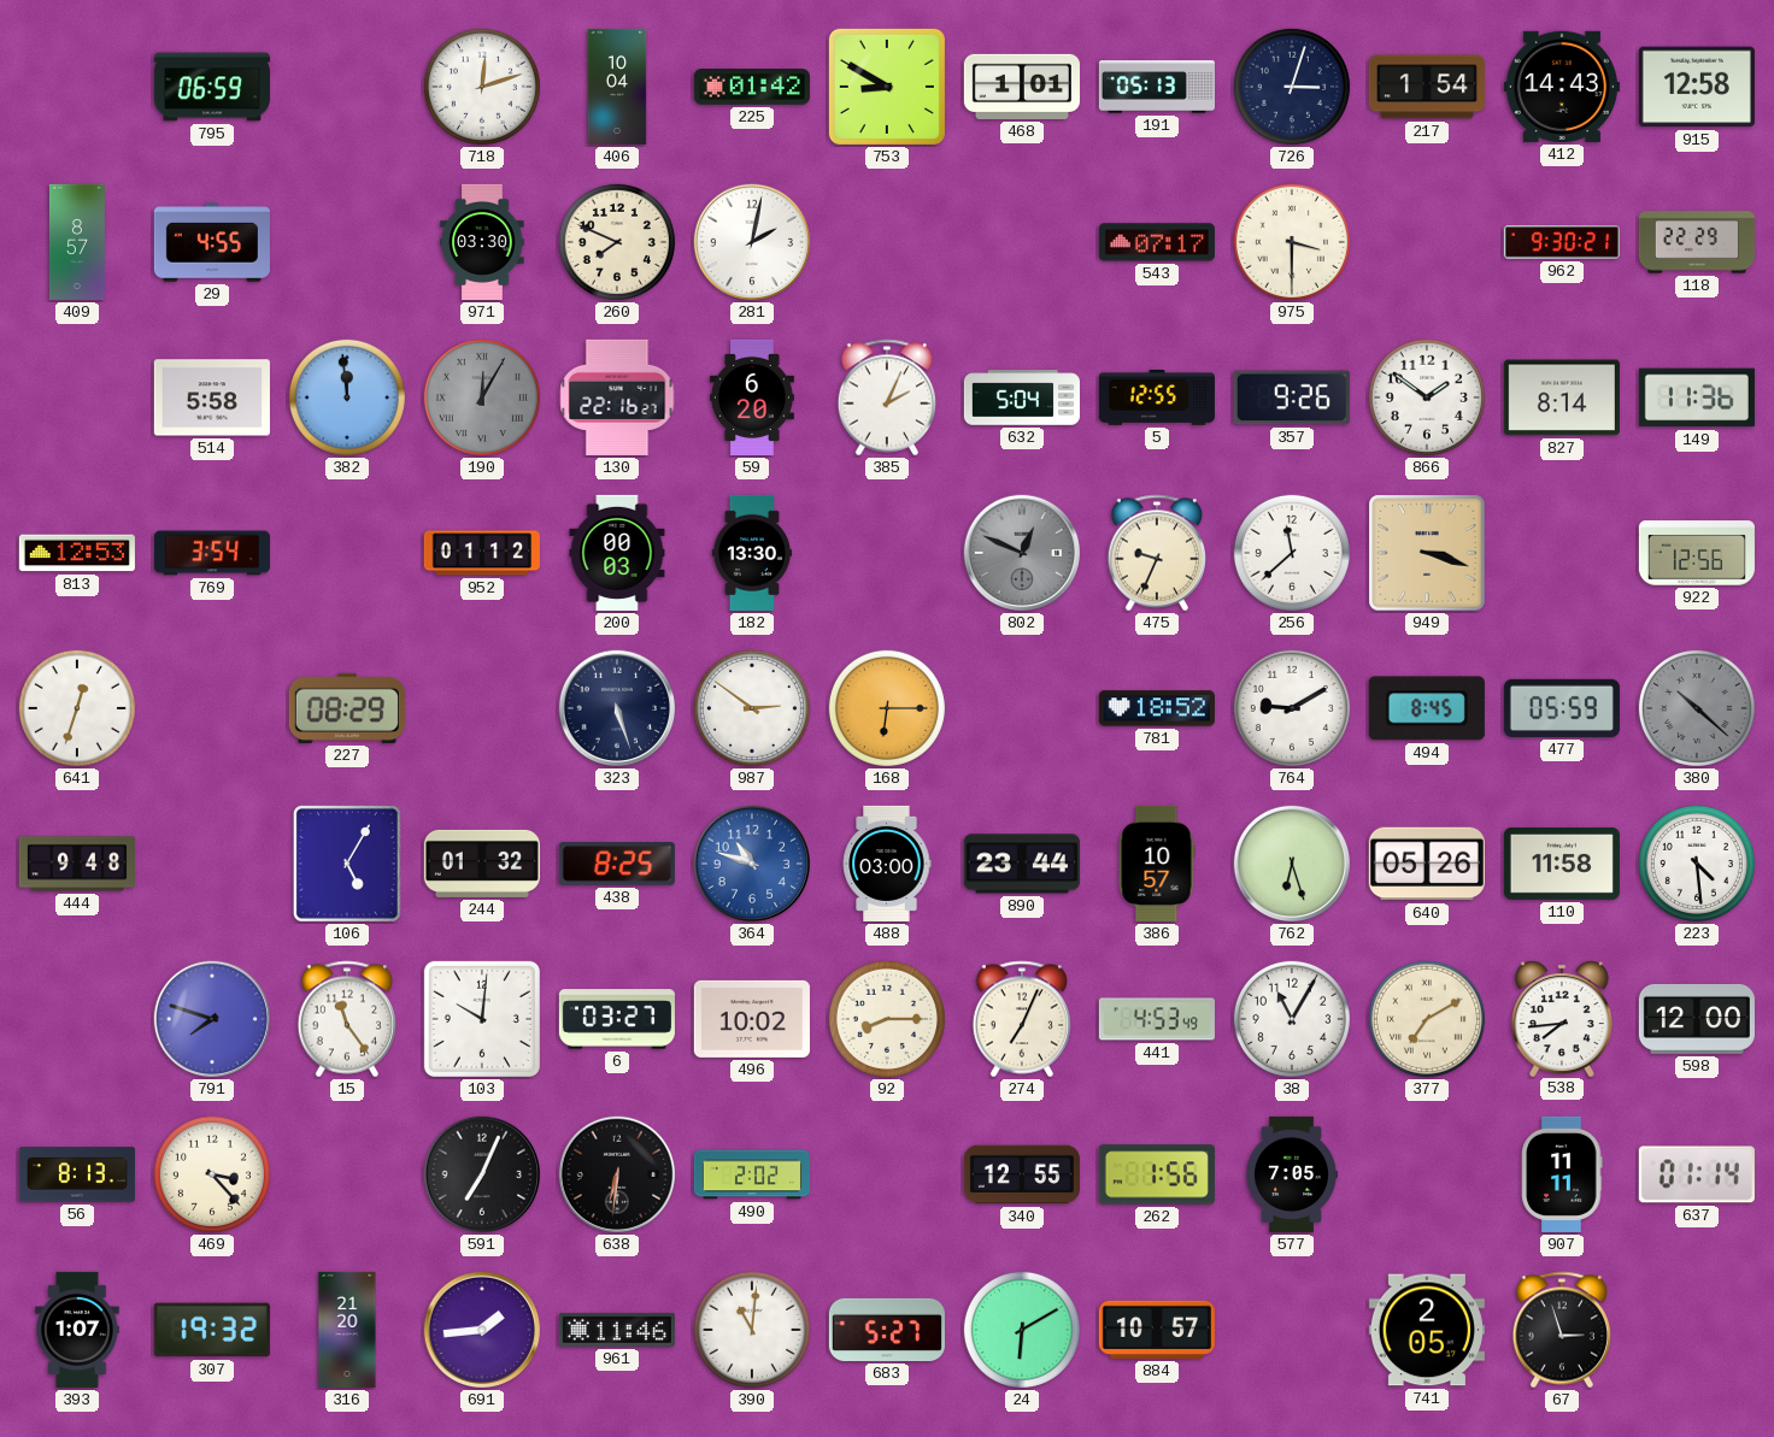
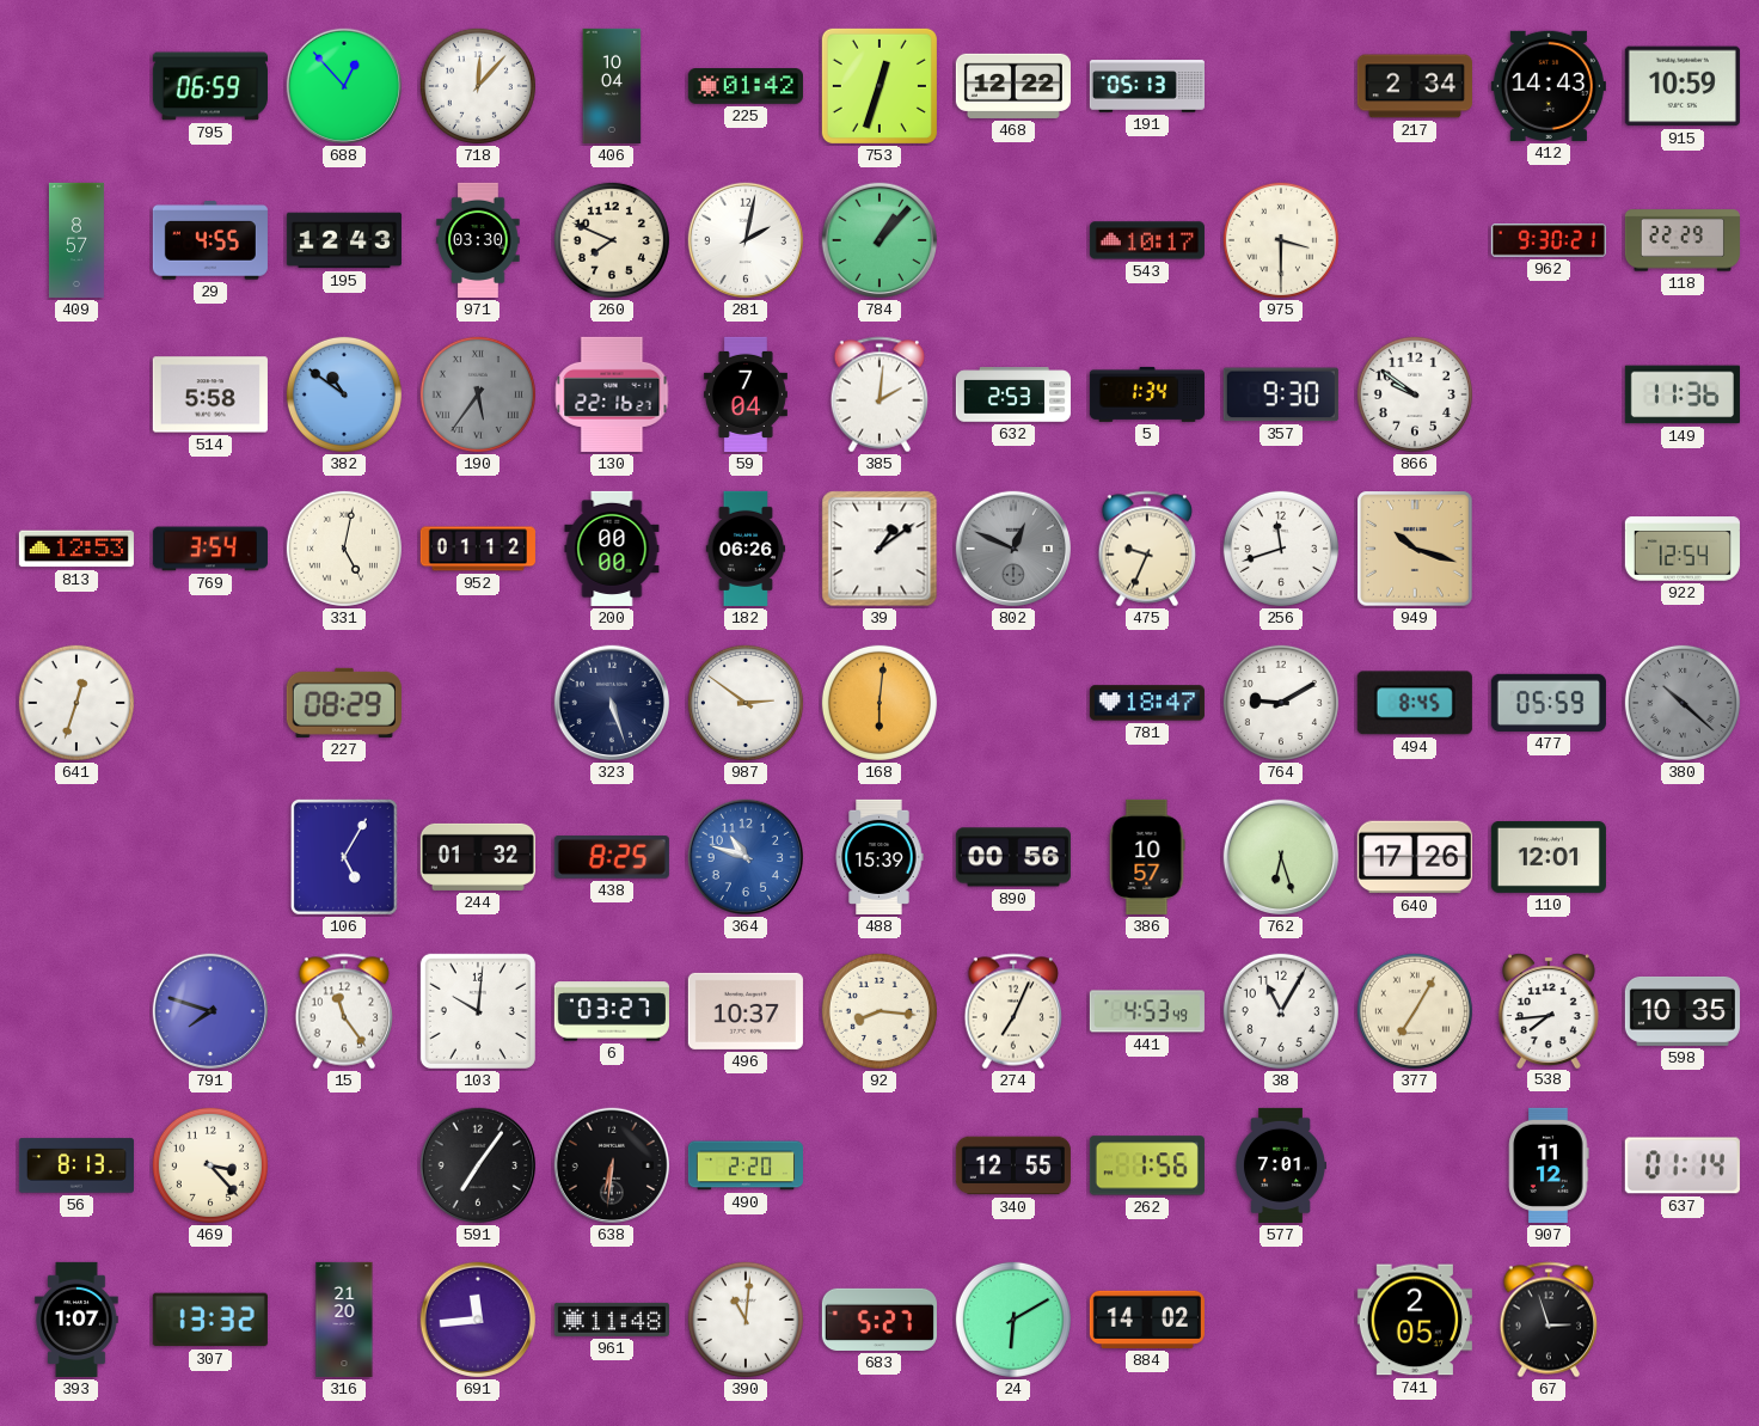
688: none -> 12:53
718: 12:12 -> 12:07
753: 8:50 -> 12:33
468: 1:01 -> 12:22
726: 3:03 -> none
217: 1:54 -> 2:34
915: 12:58 -> 10:59
195: none -> 12:43
784: none -> 1:07
543: 07:17 -> 10:17
382: 11:59 -> 10:51
190: 12:05 -> 5:36
59: 6:20 -> 7:04
385: 2:04 -> 2:01
632: 5:04 -> 2:53
5: 12:55 -> 1:34
357: 9:26 -> 9:30
866: 1:51 -> 9:51
827: 8:14 -> none
331: none -> 5:02
200: 00:03 -> 00:00
182: 13:30 -> 06:26
39: none -> 1:09
256: 11:38 -> 11:42
949: 3:18 -> 10:18
922: 12:56 -> 12:54
168: 6:15 -> 6:01
781: 18:52 -> 18:47
444: 9:48 -> none
488: 03:00 -> 15:39
890: 23:44 -> 00:56
640: 05:26 -> 17:26
110: 11:58 -> 12:01
223: 4:29 -> none
496: 10:02 -> 10:37
92: 8:15 -> 8:16
377: 7:10 -> 7:05
598: 12:00 -> 10:35
591: 7:04 -> 7:06
490: 2:02 -> 2:20
577: 7:05 -> 7:01
907: 11:11 -> 11:12
307: 19:32 -> 13:32
691: 1:44 -> 11:44
961: 11:46 -> 11:48
884: 10:57 -> 14:02
